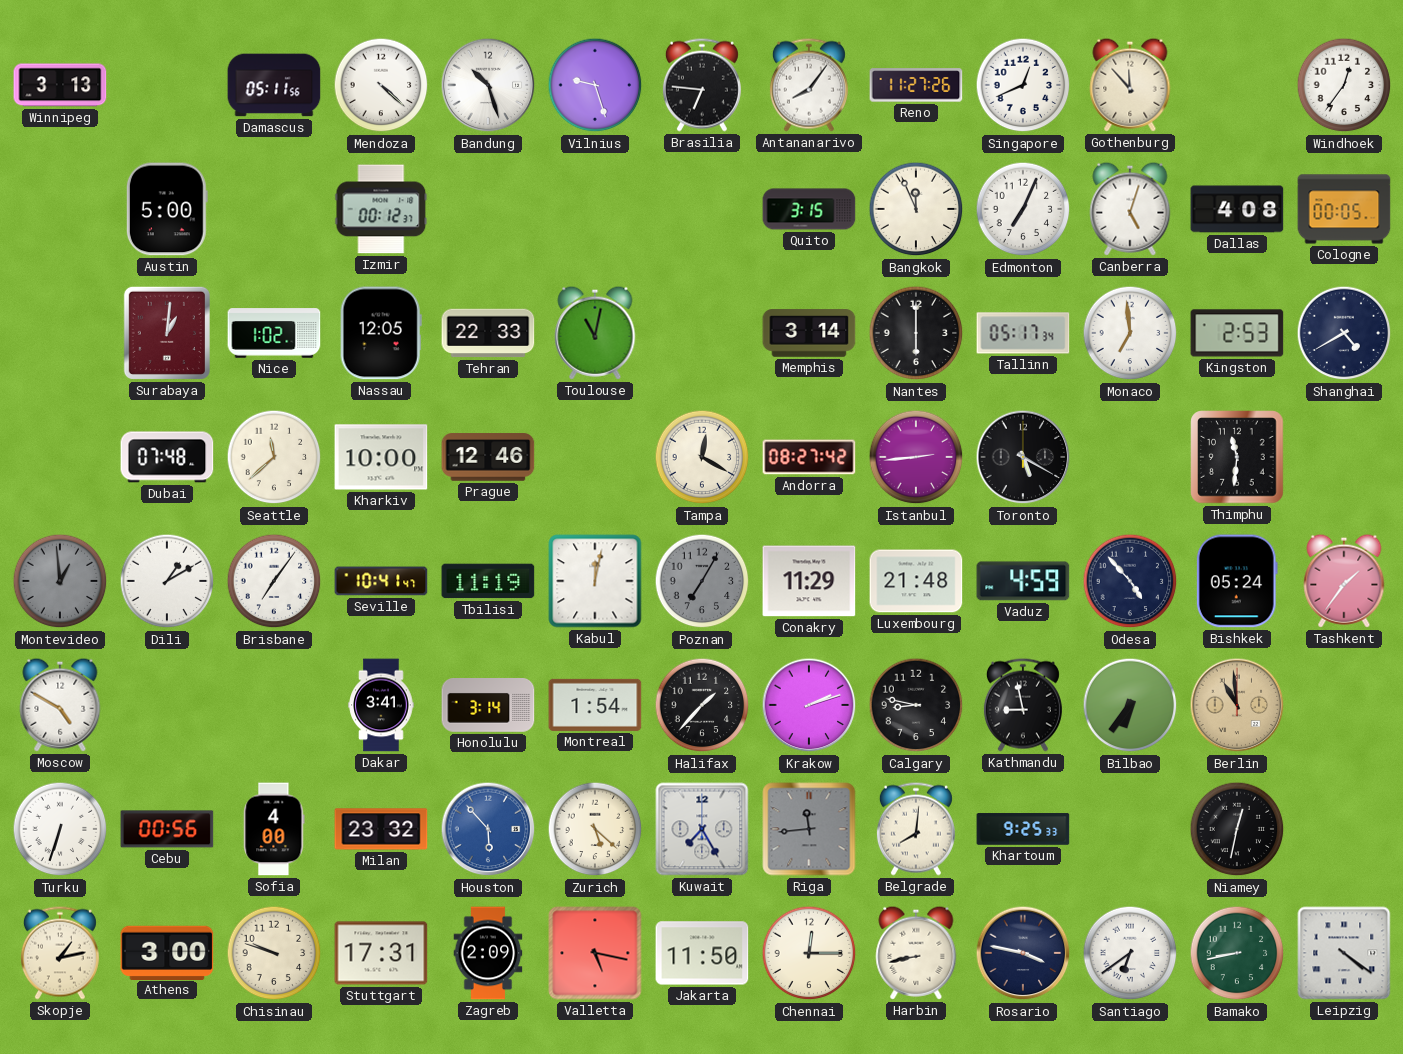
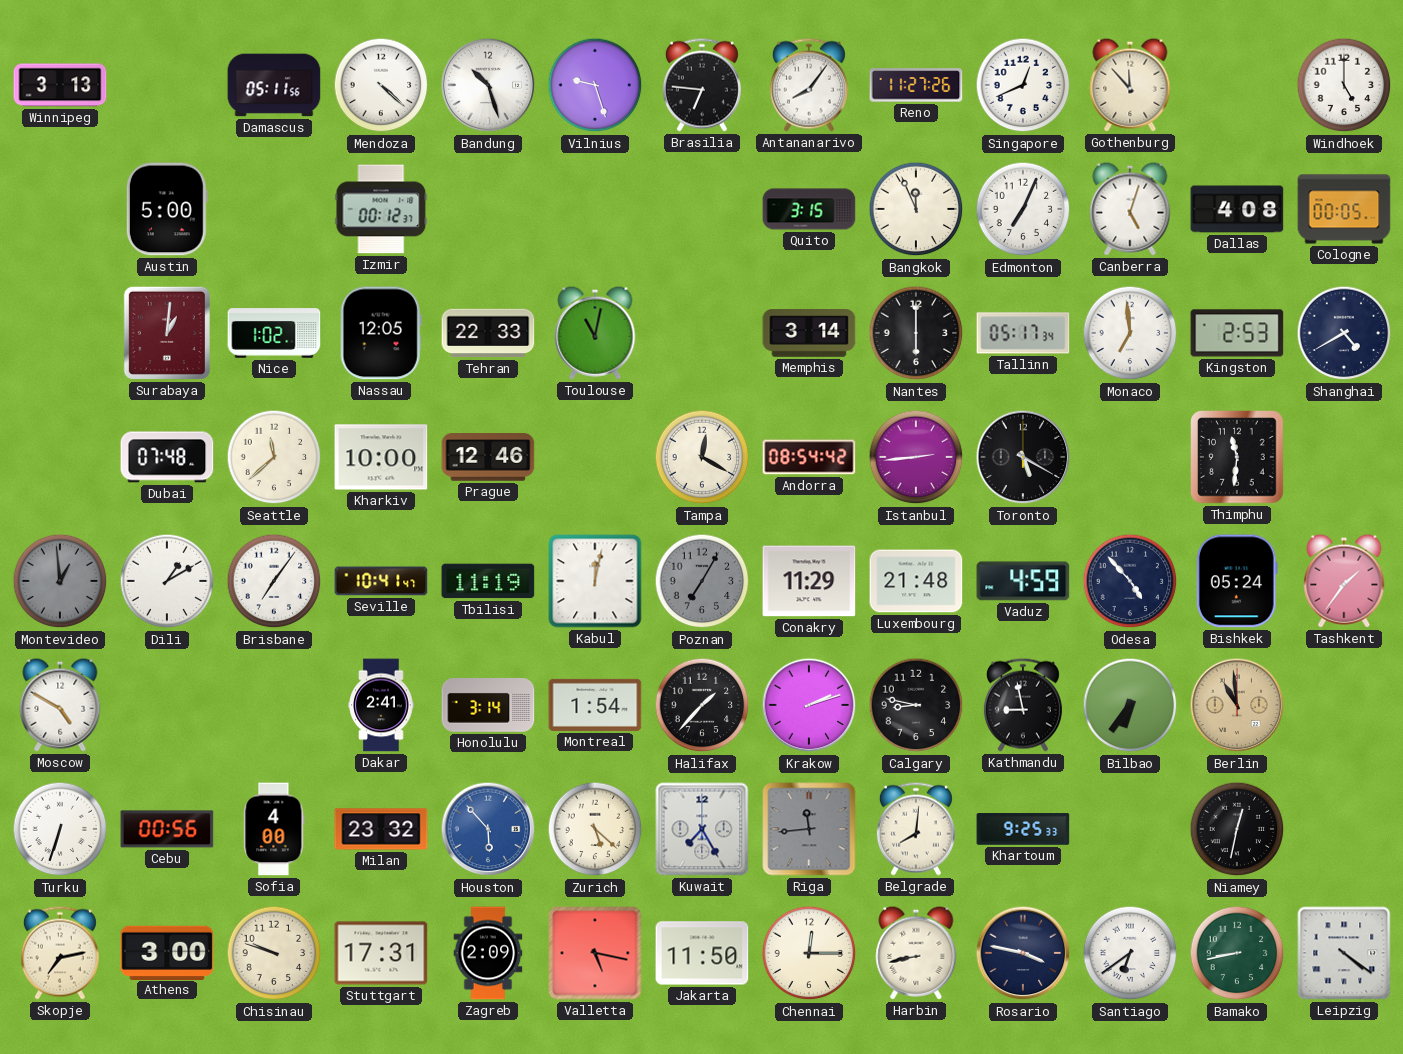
Windhoek: 12:36 -> 5:00
Andorra: 08:27 -> 08:54
Dakar: 3:41 -> 2:41
Skopje: 1:13 -> 7:13
